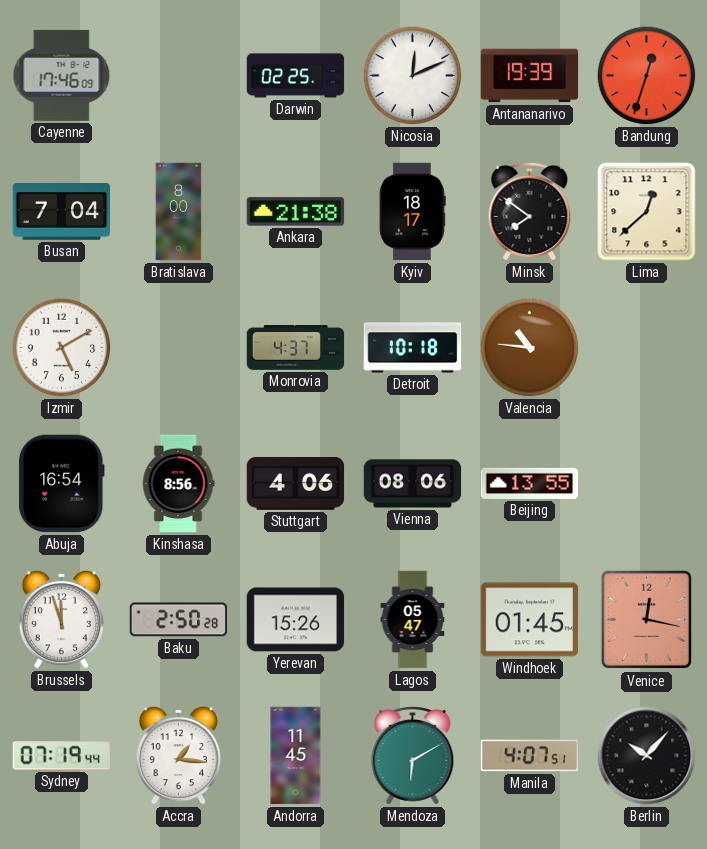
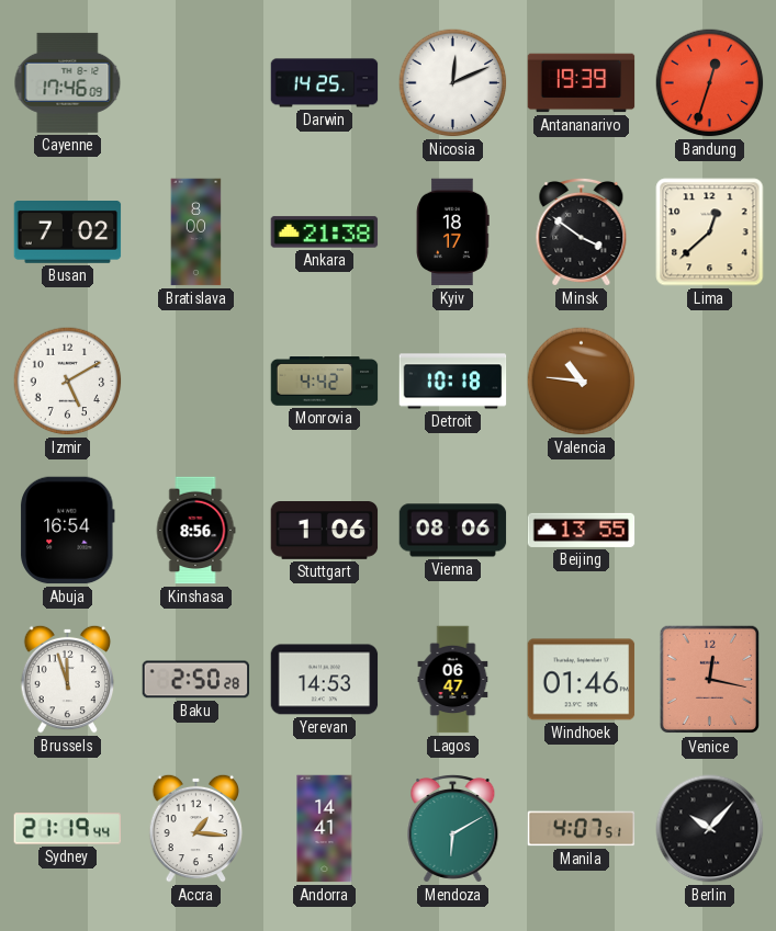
Darwin: 02:25 -> 14:25
Busan: 7:04 -> 7:02
Minsk: 7:51 -> 3:51
Monrovia: 4:37 -> 4:42
Stuttgart: 4:06 -> 1:06
Yerevan: 15:26 -> 14:53
Lagos: 05:47 -> 06:47
Windhoek: 01:45 -> 01:46
Sydney: 07:19 -> 21:19
Andorra: 11:45 -> 14:41
